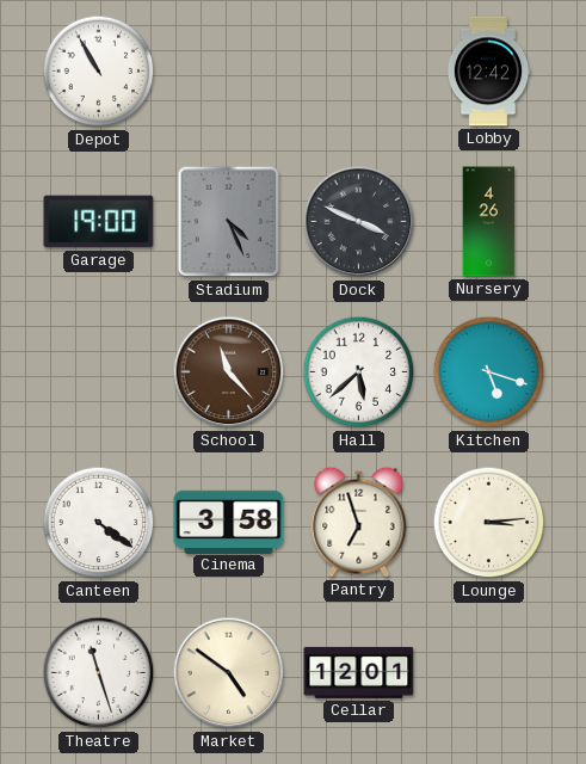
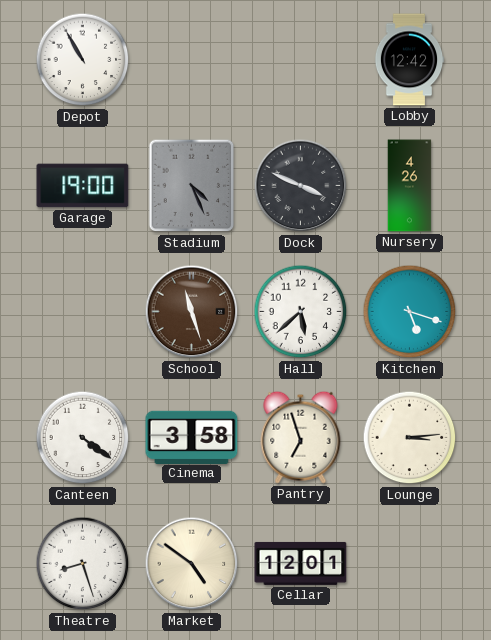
School: 11:23 -> 11:27
Theatre: 11:27 -> 8:27
